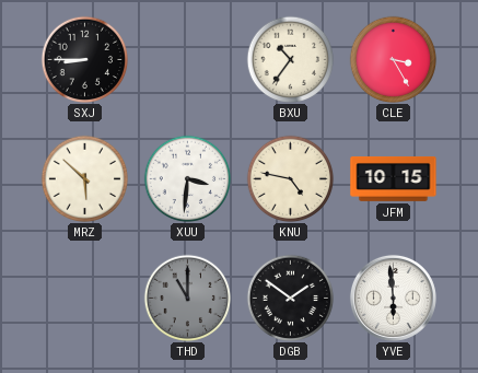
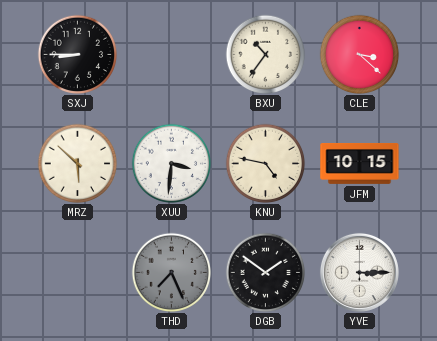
CLE: 3:25 -> 3:22
THD: 11:00 -> 7:26
YVE: 5:59 -> 3:15
